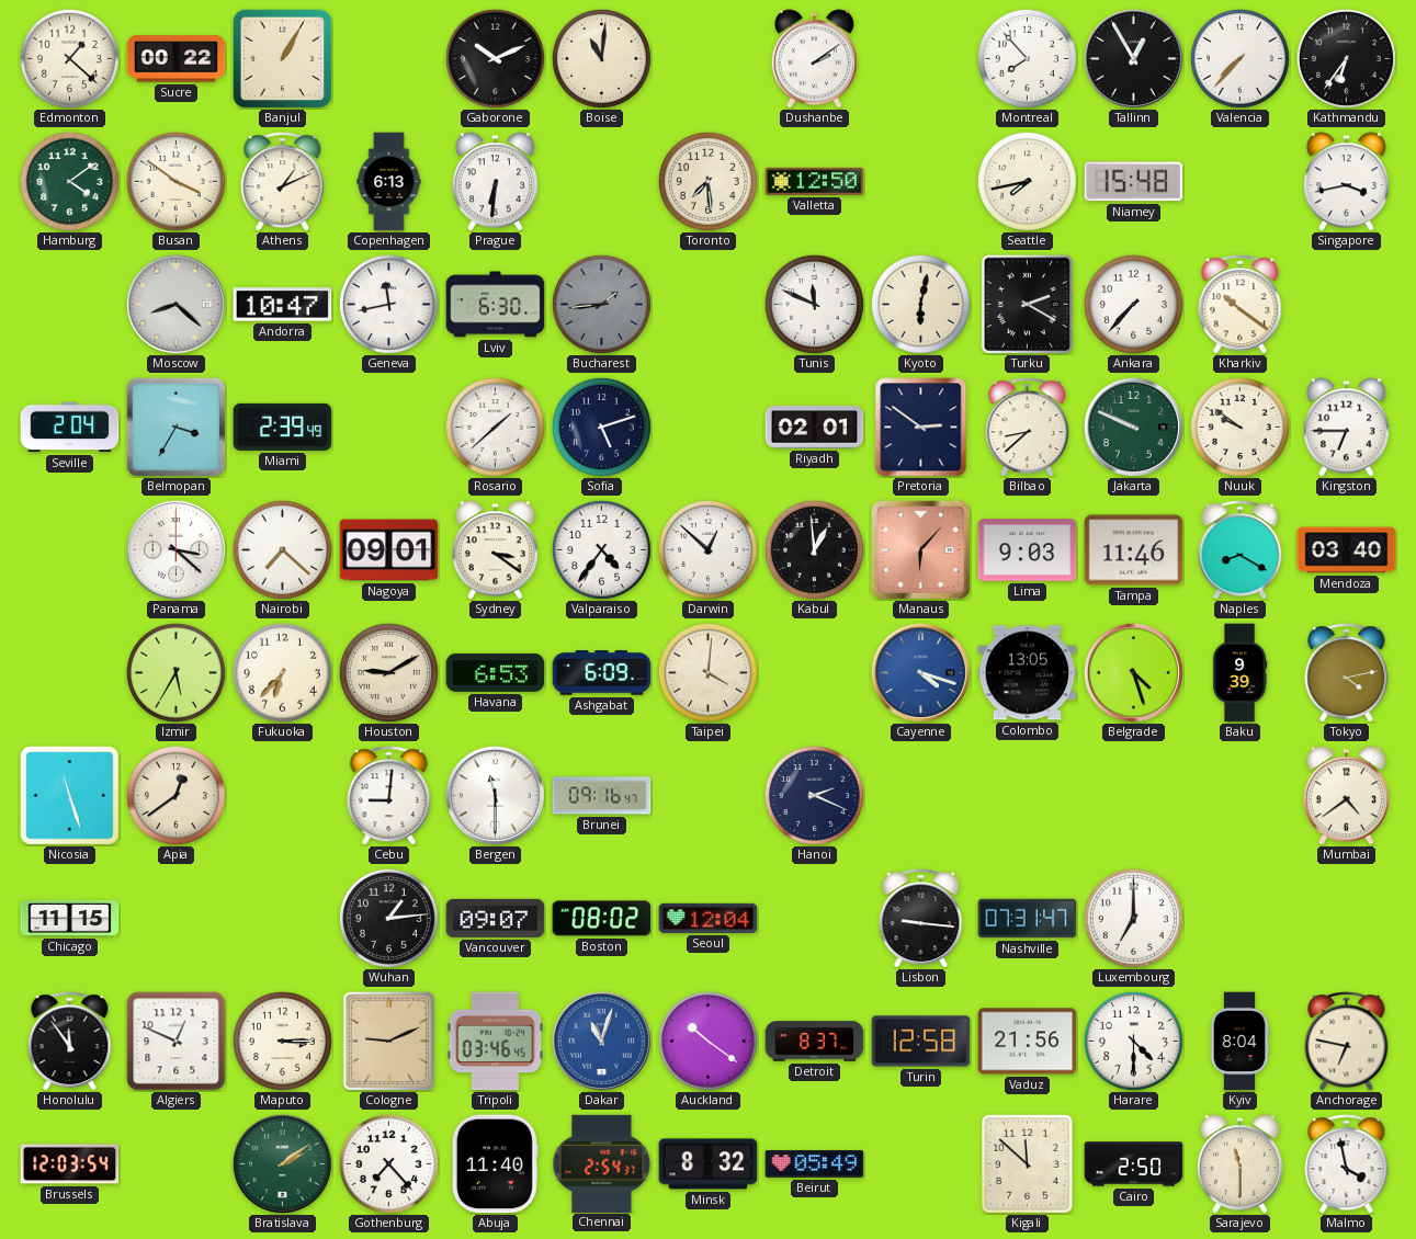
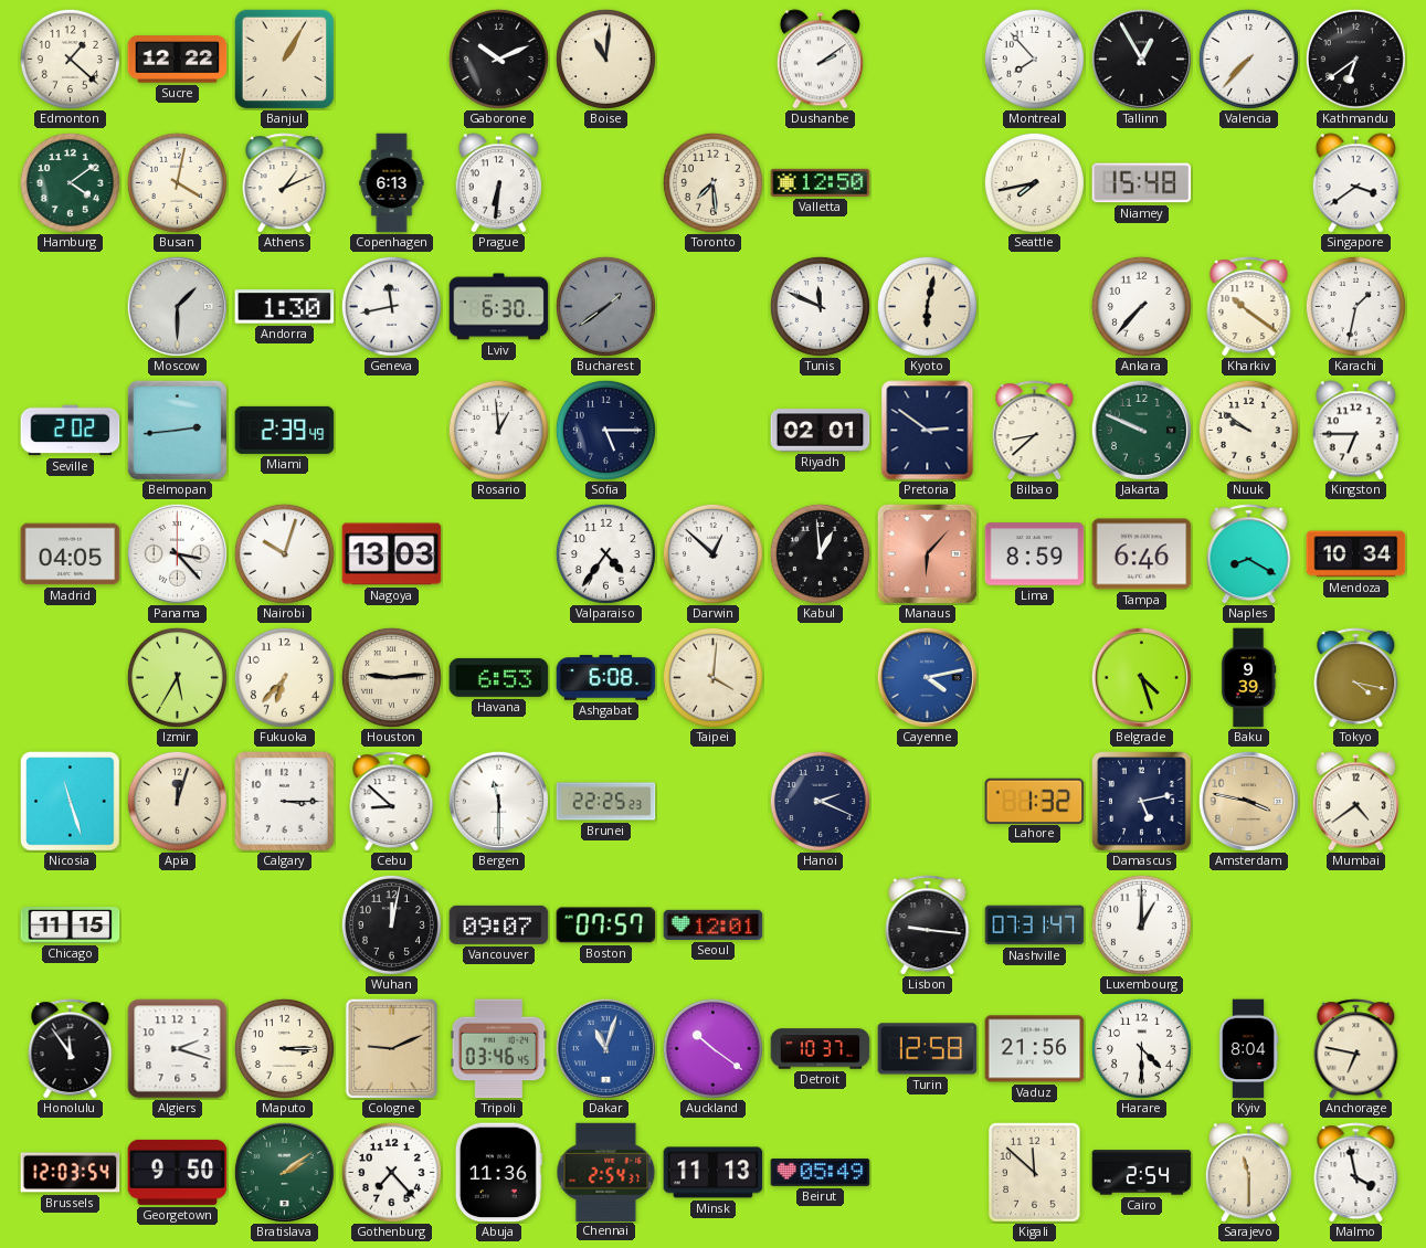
Sucre: 00:22 -> 12:22
Kathmandu: 6:36 -> 6:39
Busan: 3:51 -> 4:02
Singapore: 3:43 -> 3:39
Moscow: 8:22 -> 1:30
Andorra: 10:47 -> 1:30
Bucharest: 1:44 -> 1:39
Turku: 2:20 -> none
Karachi: none -> 1:32
Seville: 2:04 -> 2:02
Belmopan: 3:35 -> 2:44
Rosario: 1:38 -> 12:59
Sofia: 5:12 -> 5:15
Madrid: none -> 04:05
Panama: 3:22 -> 3:23
Nairobi: 7:22 -> 10:03
Nagoya: 09:01 -> 13:03
Sydney: 3:21 -> none
Lima: 9:03 -> 8:59
Tampa: 11:46 -> 6:46
Mendoza: 03:40 -> 10:34
Houston: 9:10 -> 9:14
Ashgabat: 6:09 -> 6:08
Cayenne: 4:18 -> 4:13
Colombo: 13:05 -> none
Tokyo: 4:13 -> 4:17
Apia: 12:39 -> 12:03
Calgary: none -> 3:15
Cebu: 9:01 -> 8:52
Brunei: 09:16 -> 22:25
Lahore: none -> 1:32
Damascus: none -> 5:13
Amsterdam: none -> 3:47
Wuhan: 1:14 -> 12:02
Boston: 08:02 -> 07:57
Seoul: 12:04 -> 12:01
Luxembourg: 7:00 -> 1:00
Algiers: 12:49 -> 2:18
Detroit: 8:37 -> 10:37
Georgetown: none -> 9:50
Abuja: 11:40 -> 11:36
Minsk: 8:32 -> 11:13
Cairo: 2:50 -> 2:54
